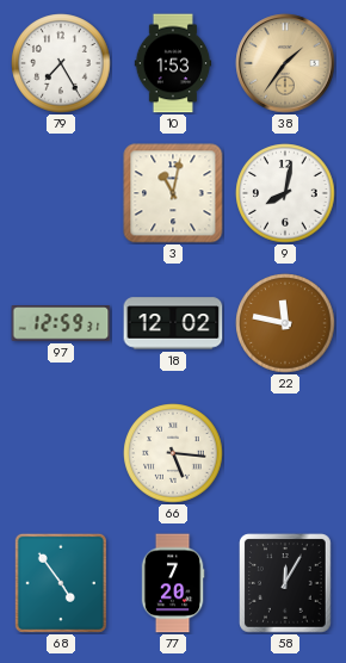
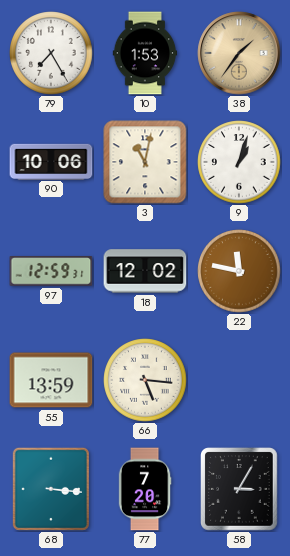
90: none -> 10:06
9: 8:02 -> 1:03
55: none -> 13:59
68: 4:54 -> 3:16
58: 12:05 -> 3:05
